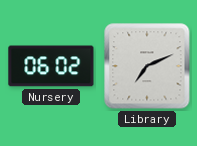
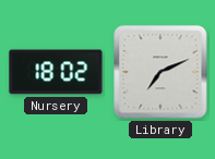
Nursery: 06:02 -> 18:02
